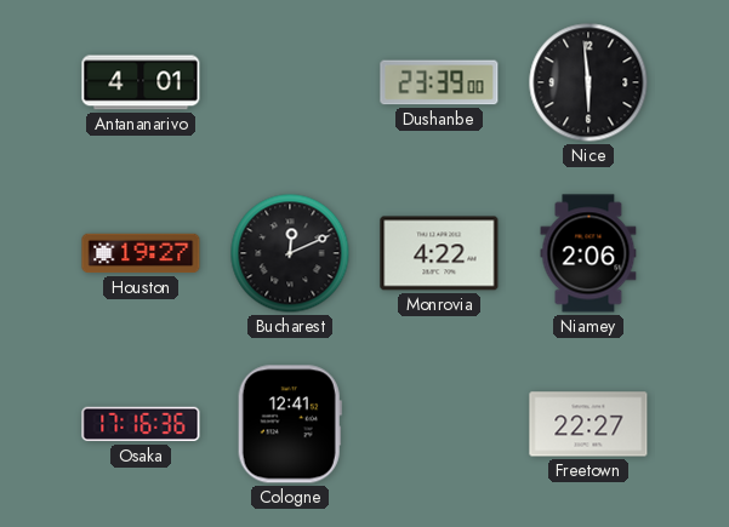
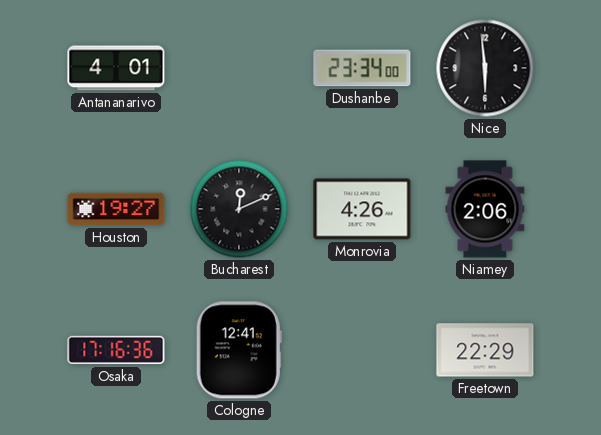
Dushanbe: 23:39 -> 23:34
Monrovia: 4:22 -> 4:26
Freetown: 22:27 -> 22:29
